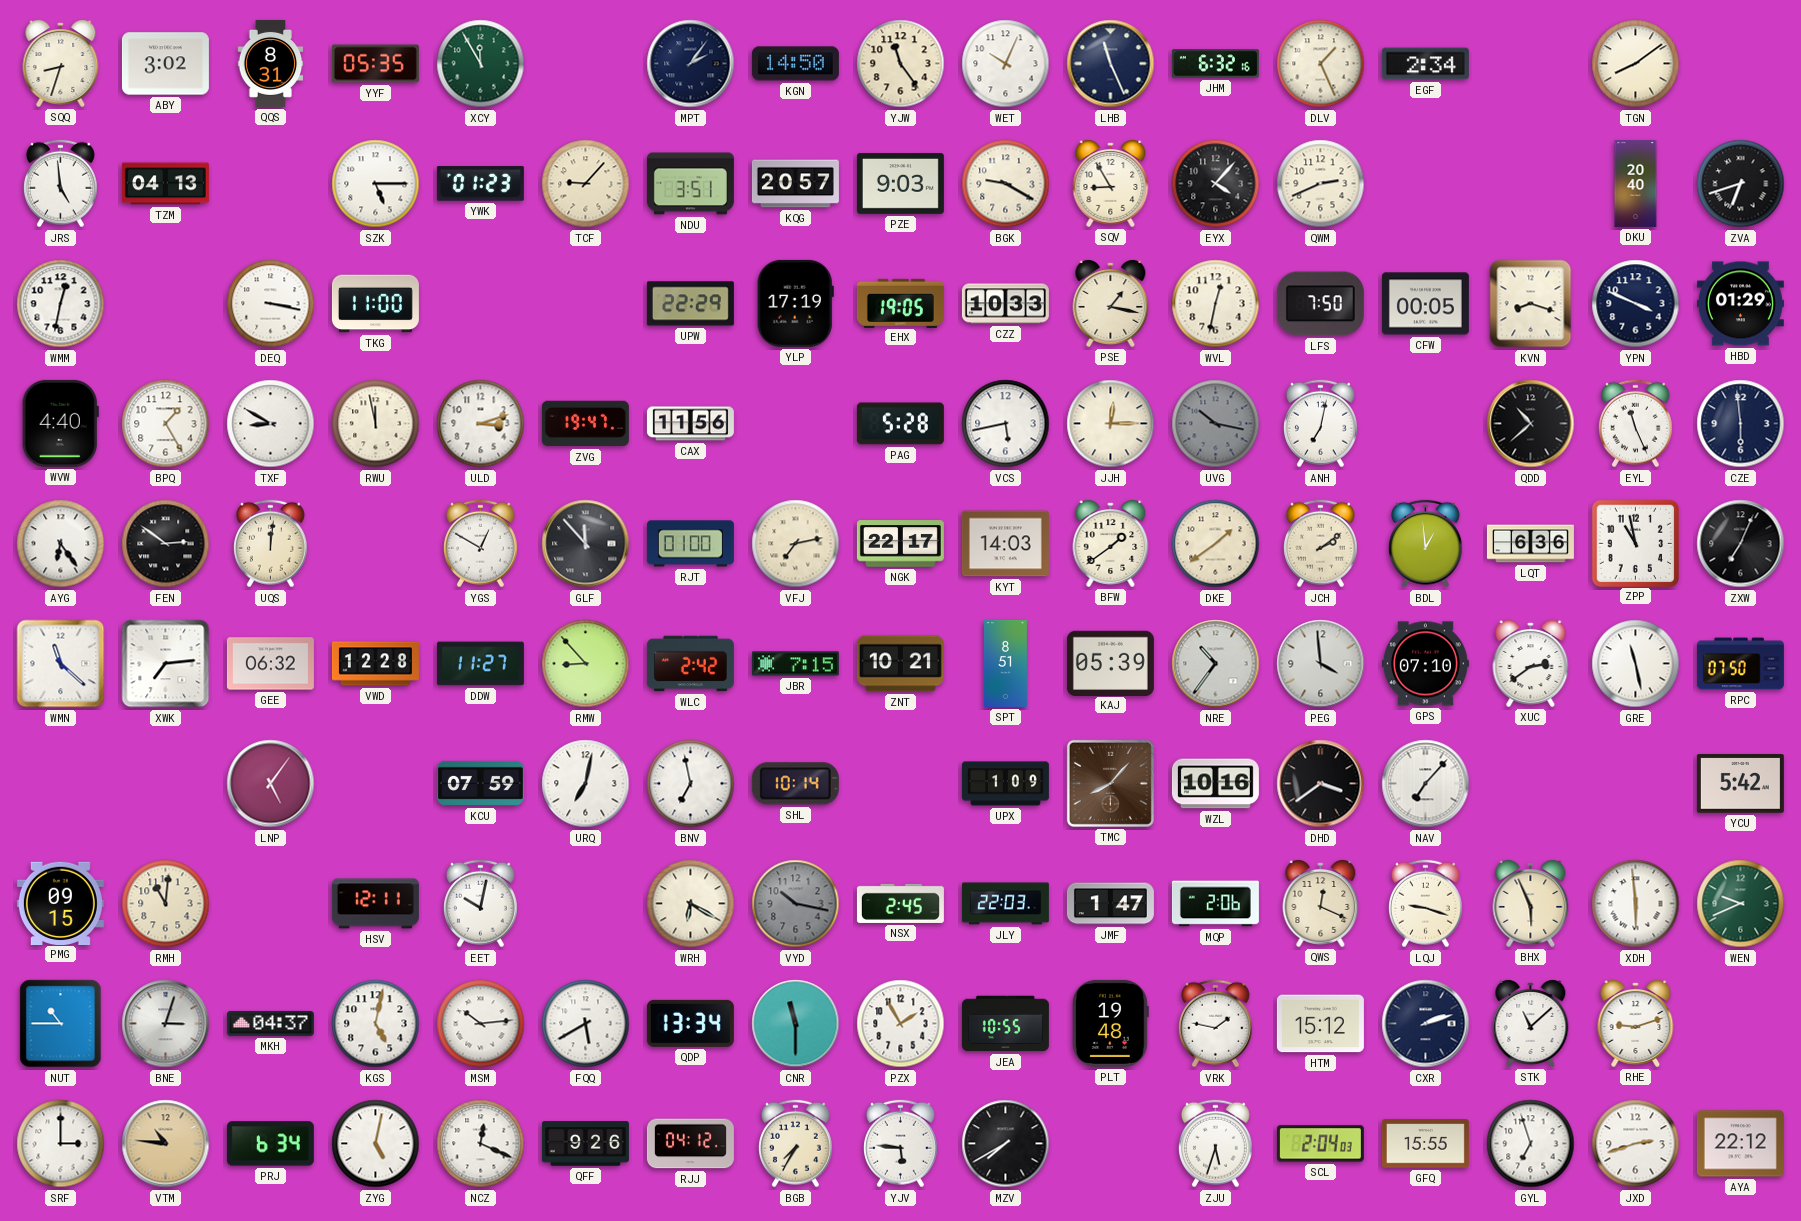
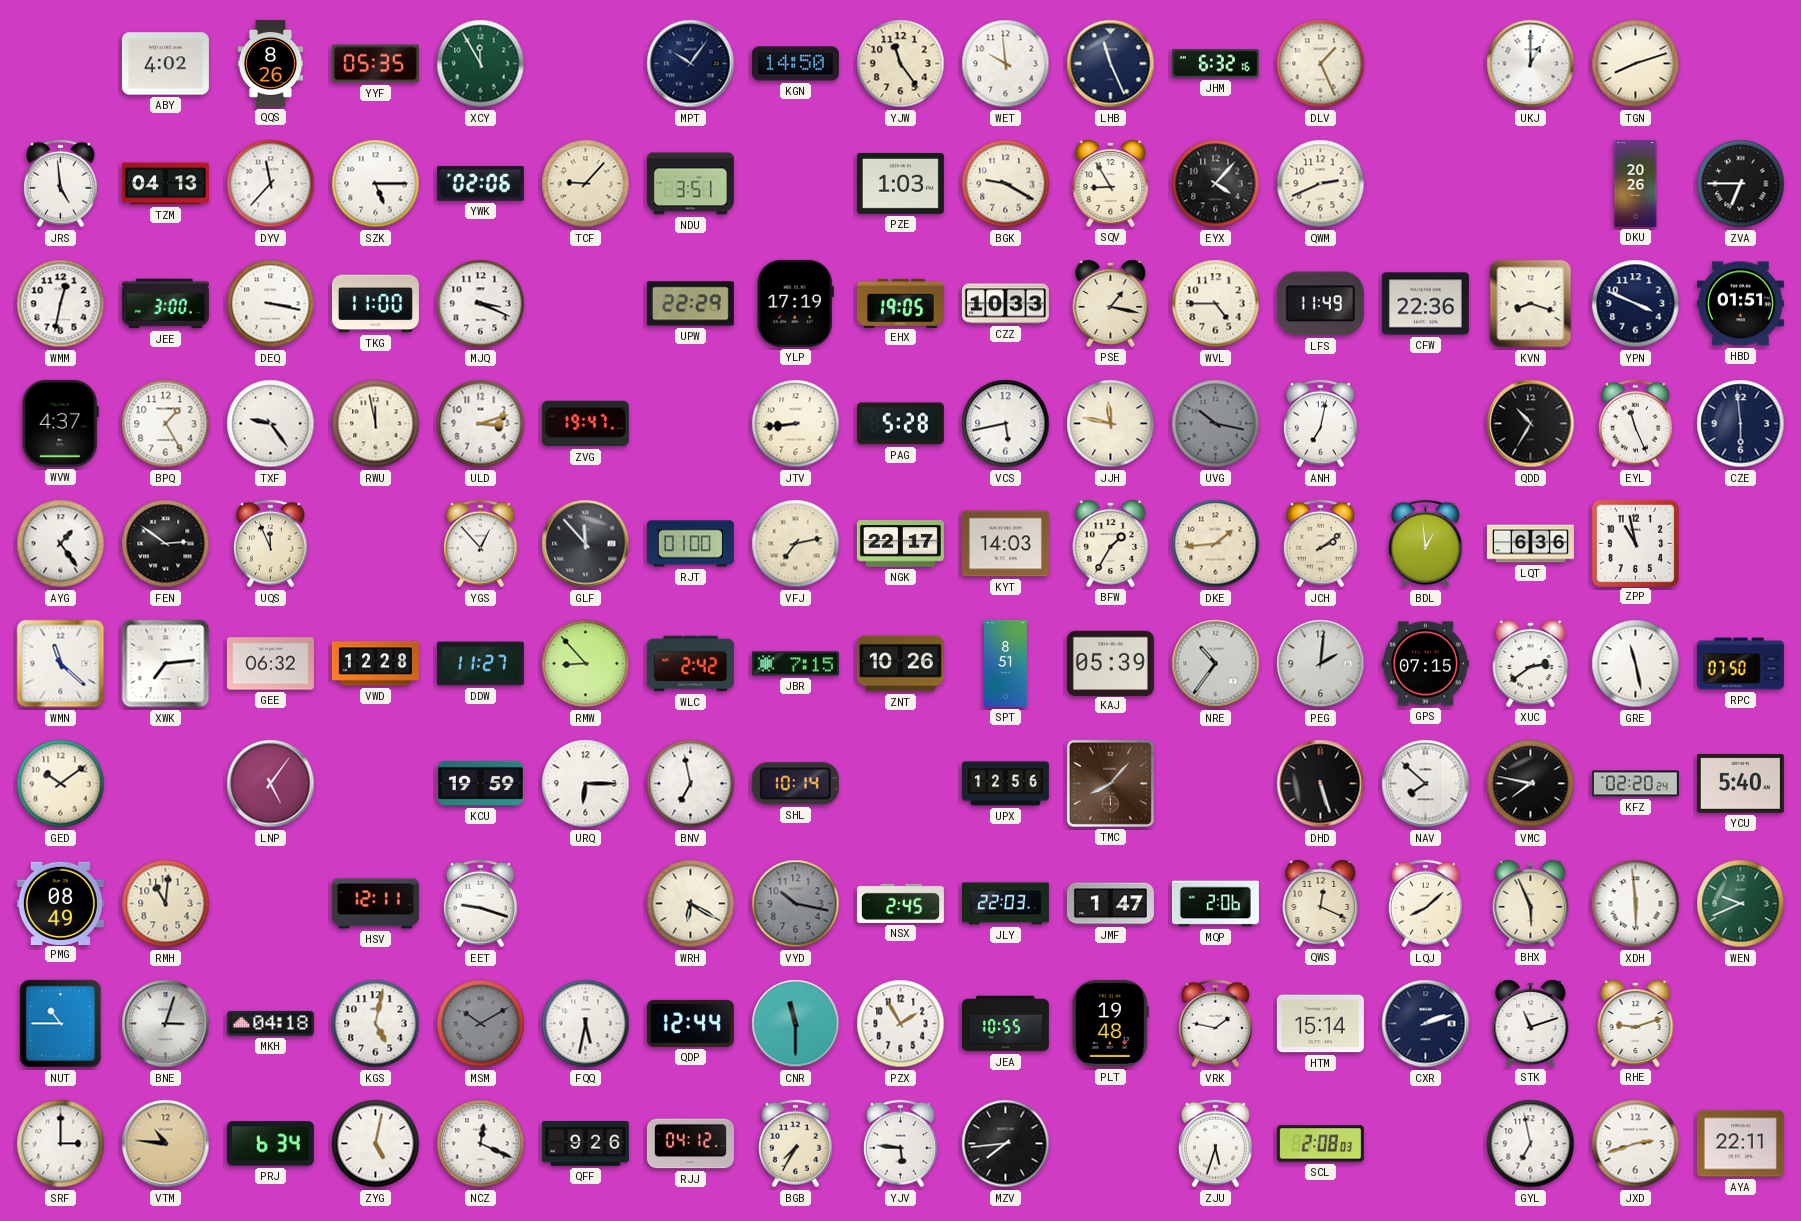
SQQ: 8:33 -> none
ABY: 3:02 -> 4:02
QQS: 8:31 -> 8:26
MPT: 2:06 -> 10:06
WET: 10:04 -> 9:59
EGF: 2:34 -> none
UKJ: none -> 1:00
TGN: 8:09 -> 8:12
DYV: none -> 11:37
YWK: 01:23 -> 02:06
KQG: 20:57 -> none
PZE: 9:03 -> 1:03
DKU: 20:40 -> 20:26
ZVA: 6:42 -> 6:45
JEE: none -> 3:00
MJQ: none -> 3:19
WVL: 12:32 -> 4:45
LFS: 7:50 -> 11:49
CFW: 00:05 -> 22:36
HBD: 01:29 -> 01:51
WVW: 4:40 -> 4:37
TXF: 8:50 -> 9:24
CAX: 11:56 -> none
JTV: none -> 8:44
JJH: 12:15 -> 11:47
QDD: 10:38 -> 10:35
AYG: 6:24 -> 1:24
UQS: 12:01 -> 11:56
YGS: 12:50 -> 12:53
BFW: 1:39 -> 1:35
DKE: 1:39 -> 1:44
ZXW: 7:04 -> none
ZNT: 10:21 -> 10:26
PEG: 3:59 -> 2:01
GPS: 07:10 -> 07:15
GED: none -> 10:09
KCU: 07:59 -> 19:59
URQ: 7:02 -> 6:15
UPX: 1:09 -> 12:56
WZL: 10:16 -> none
DHD: 3:39 -> 5:27
NAV: 7:07 -> 7:52
VMC: none -> 7:47
KFZ: none -> 02:20
YCU: 5:42 -> 5:40
PMG: 09:15 -> 08:49
EET: 10:02 -> 9:18
LQJ: 9:18 -> 8:08
MKH: 04:37 -> 04:18
MSM: 10:14 -> 10:10
MSM dial: white -> grey
FQQ: 5:40 -> 5:32
QDP: 13:34 -> 12:44
HTM: 15:12 -> 15:14
STK: 11:08 -> 11:12
MZV: 7:40 -> 7:44
SCL: 2:04 -> 2:08
GFQ: 15:55 -> none
GYL: 6:57 -> 6:58
AYA: 22:12 -> 22:11
